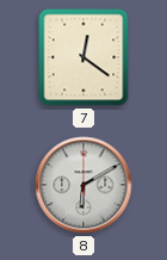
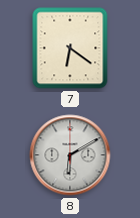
7: 12:21 -> 6:21
